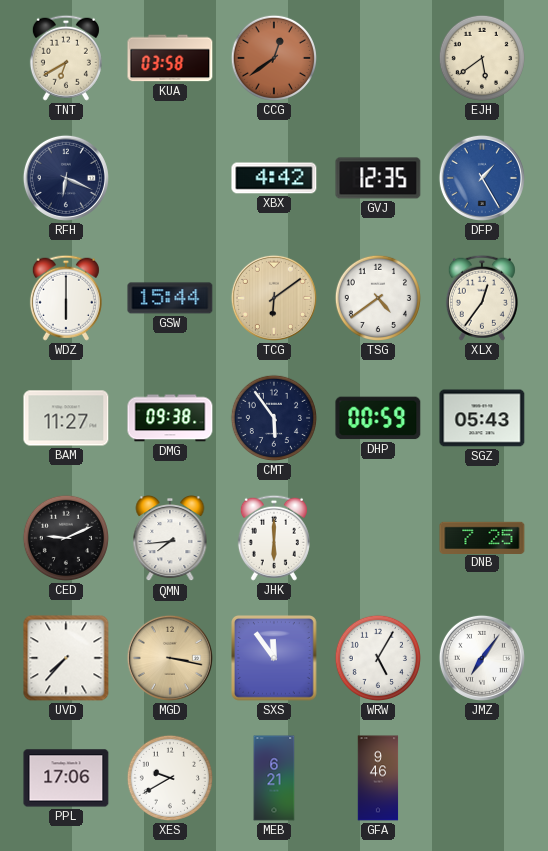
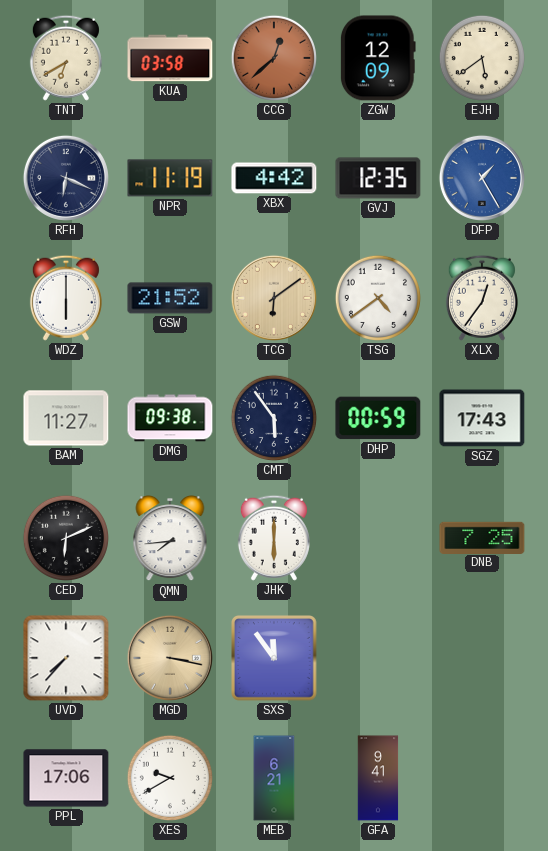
CCG: 12:39 -> 12:38
ZGW: none -> 12:09
NPR: none -> 11:19
GSW: 15:44 -> 21:52
SGZ: 05:43 -> 17:43
CED: 9:11 -> 6:11
WRW: 5:05 -> none
JMZ: 7:06 -> none
GFA: 9:46 -> 9:41
